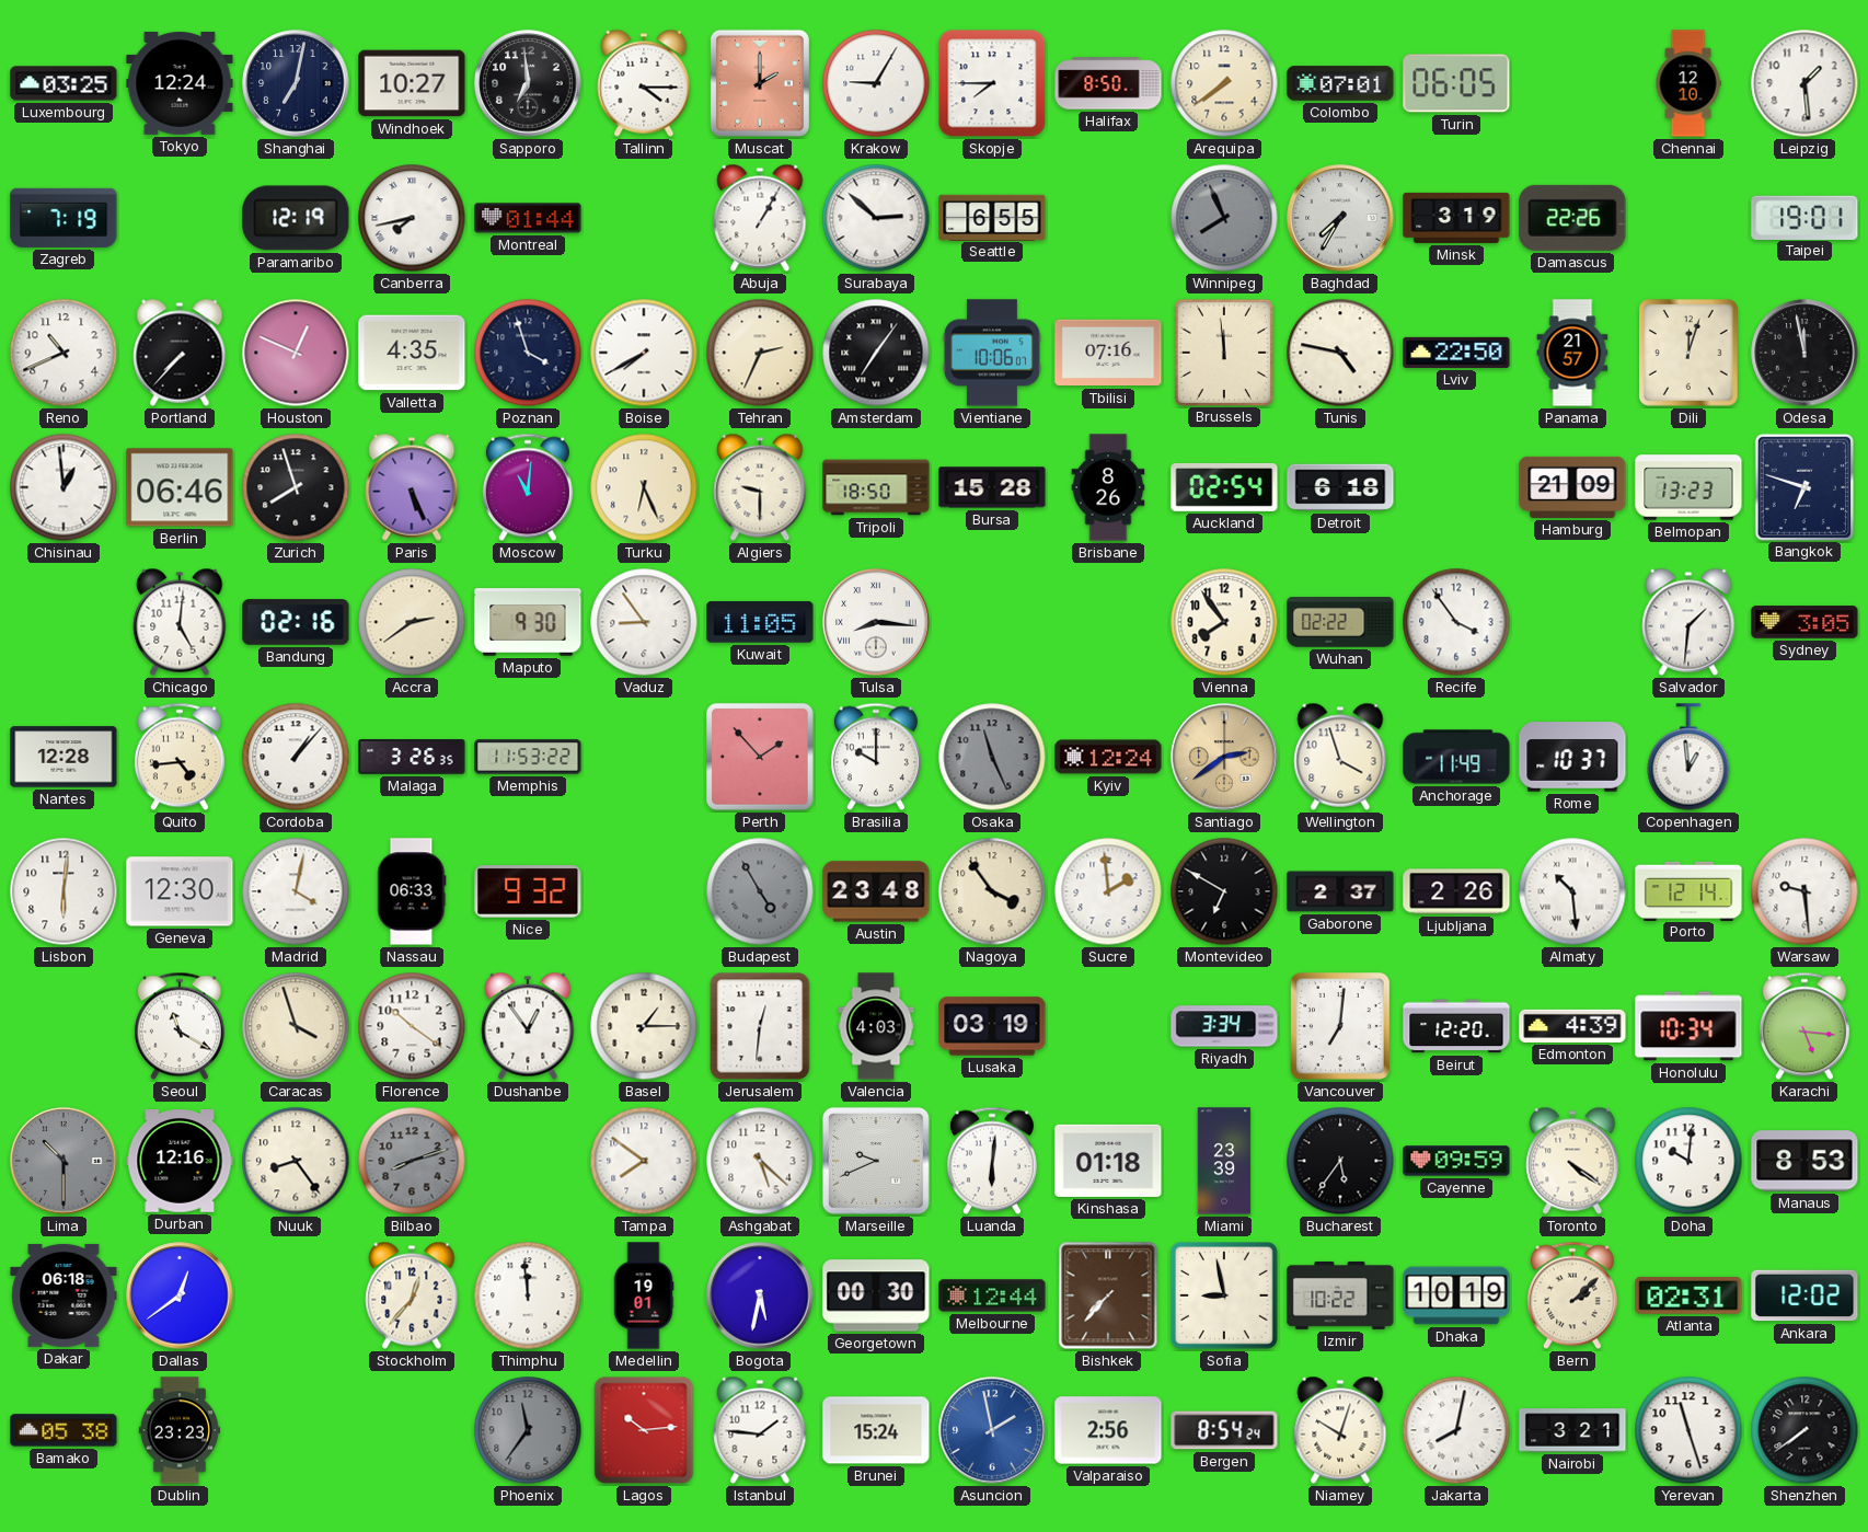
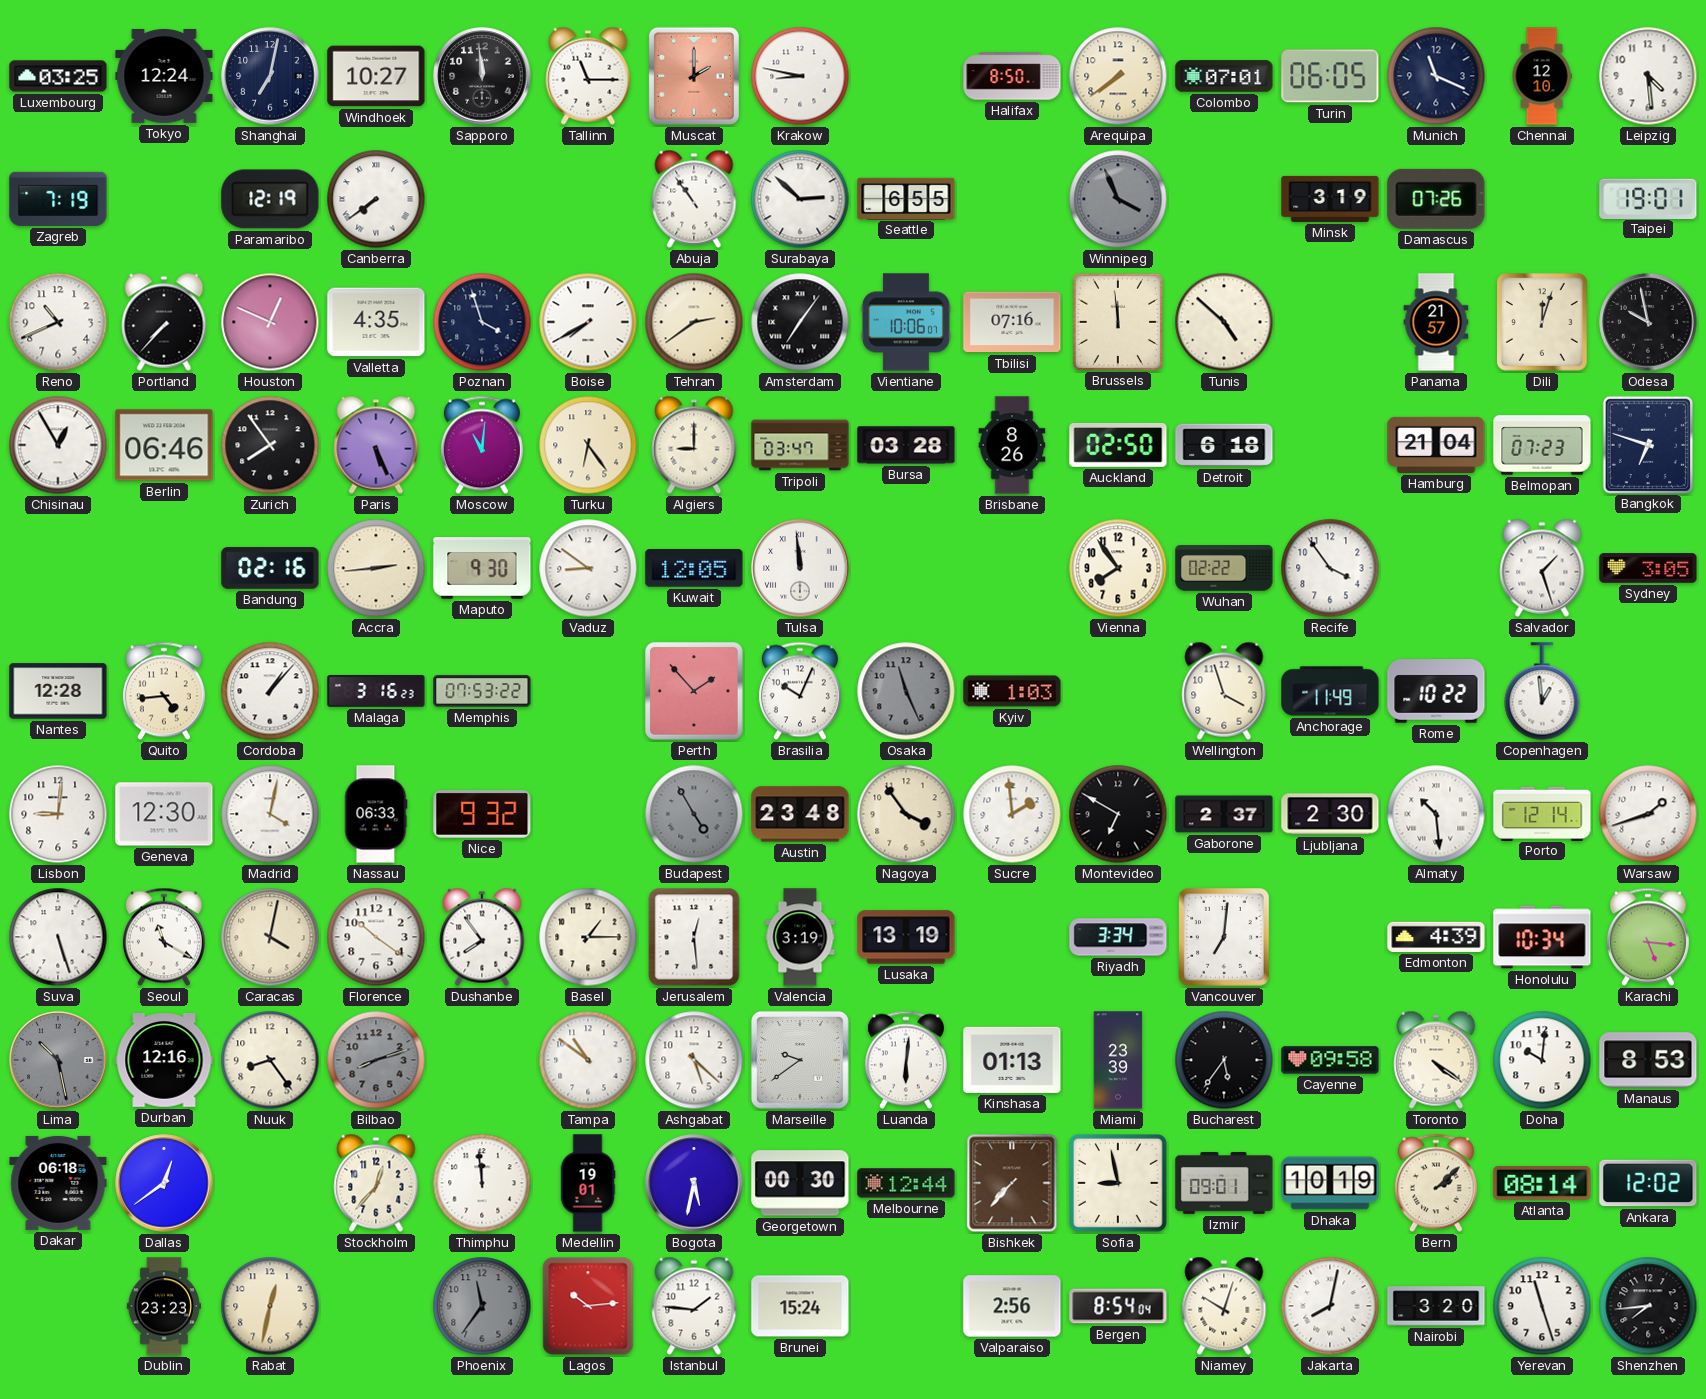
Sapporo: 6:59 -> 11:59
Tallinn: 4:15 -> 11:15
Krakow: 9:05 -> 8:47
Skopje: 7:45 -> none
Munich: none -> 11:19
Leipzig: 1:29 -> 4:29
Canberra: 7:43 -> 7:39
Montreal: 01:44 -> none
Abuja: 1:05 -> 10:54
Winnipeg: 7:56 -> 3:56
Baghdad: 7:35 -> none
Damascus: 22:26 -> 07:26
Tehran: 2:34 -> 2:39
Tunis: 4:47 -> 4:52
Lviv: 22:50 -> none
Odesa: 11:58 -> 9:58
Chisinau: 12:59 -> 12:55
Zurich: 7:57 -> 7:54
Turku: 6:26 -> 6:24
Algiers: 9:30 -> 9:00
Tripoli: 18:50 -> 03:47
Bursa: 15:28 -> 03:28
Auckland: 02:54 -> 02:50
Hamburg: 21:09 -> 21:04
Belmopan: 13:23 -> 07:23
Chicago: 5:01 -> none
Accra: 2:39 -> 2:44
Vaduz: 8:54 -> 8:51
Kuwait: 11:05 -> 12:05
Tulsa: 8:16 -> 11:59
Salvador: 1:31 -> 1:27
Malaga: 3:26 -> 3:16
Memphis: 11:53 -> 07:53
Brasilia: 10:00 -> 10:04
Kyiv: 12:24 -> 1:03
Santiago: 2:39 -> none
Rome: 10:37 -> 10:22
Lisbon: 6:01 -> 9:01
Ljubljana: 2:26 -> 2:30
Warsaw: 9:29 -> 1:42
Suva: none -> 5:27
Caracas: 3:57 -> 4:02
Dushanbe: 12:54 -> 7:54
Jerusalem: 12:31 -> 12:29
Valencia: 4:03 -> 3:19
Lusaka: 03:19 -> 13:19
Beirut: 12:20 -> none
Lima: 10:30 -> 10:28
Tampa: 7:51 -> 10:51
Marseille: 9:41 -> 9:39
Kinshasa: 01:18 -> 01:13
Cayenne: 09:59 -> 09:58
Izmir: 10:22 -> 09:01
Atlanta: 02:31 -> 08:14
Bamako: 05:38 -> none
Rabat: none -> 12:32
Asuncion: 1:58 -> none
Bergen: 8:54:24 -> 8:54:04
Nairobi: 3:21 -> 3:20
Shenzhen: 7:39 -> 7:44
